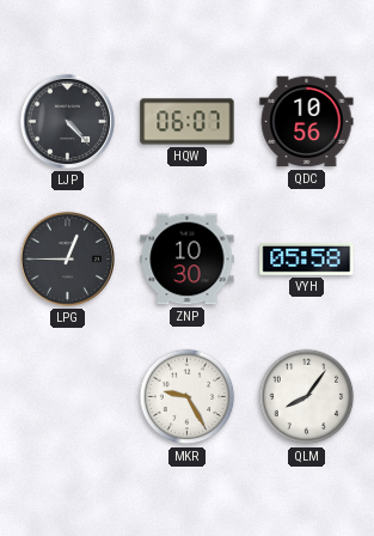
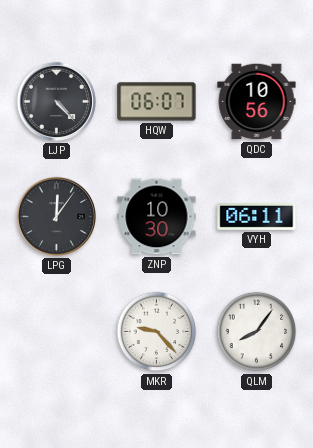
LPG: 12:45 -> 12:06
VYH: 05:58 -> 06:11
MKR: 9:25 -> 9:23
